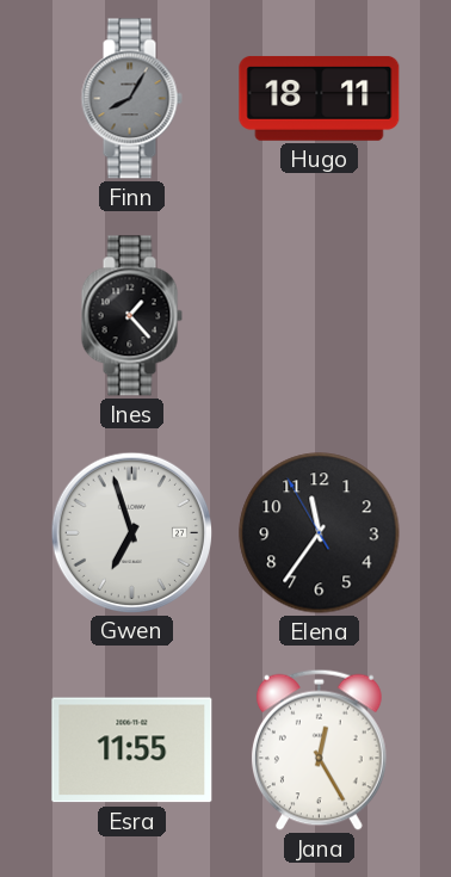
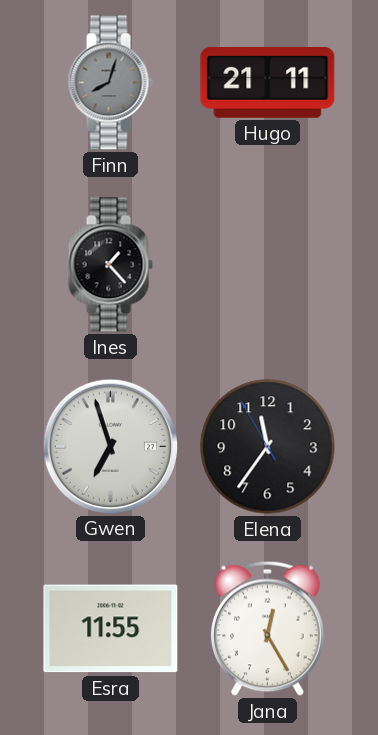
Finn: 8:05 -> 8:03
Hugo: 18:11 -> 21:11
